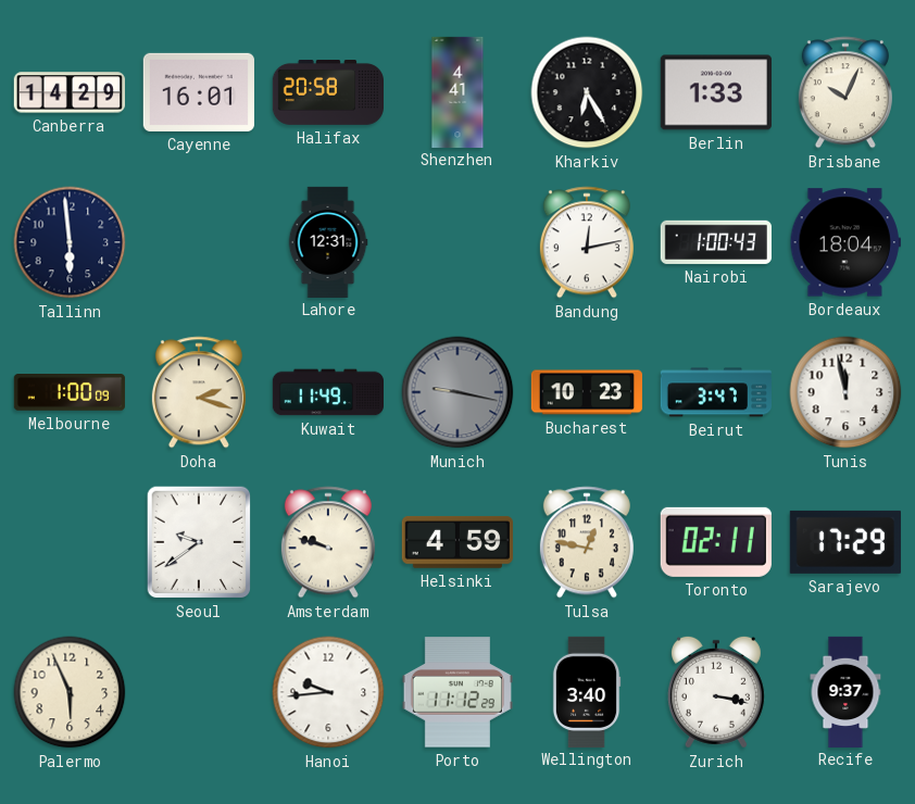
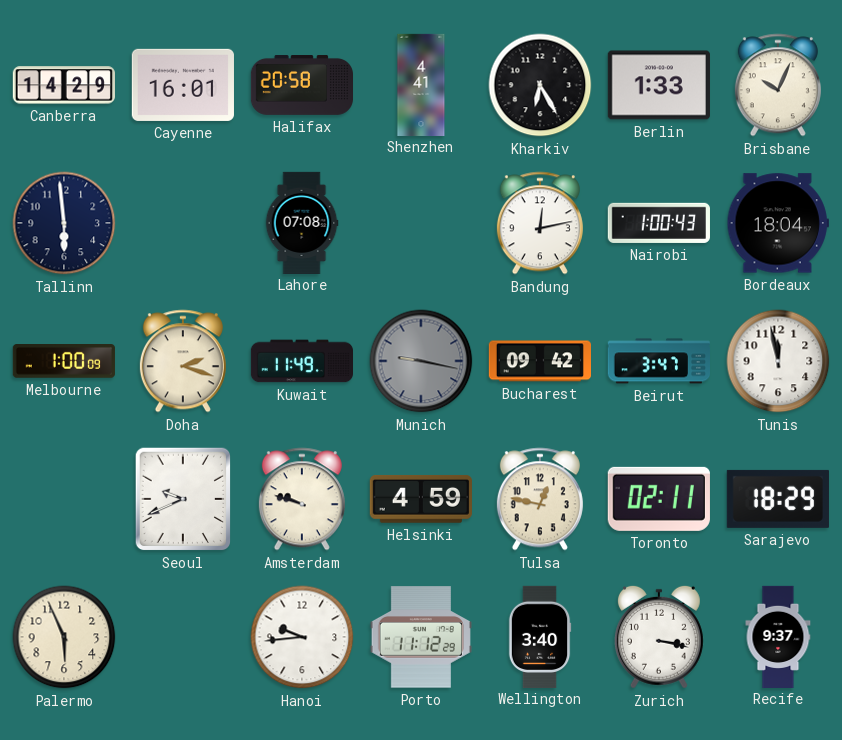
Lahore: 12:31 -> 07:08
Bucharest: 10:23 -> 09:42
Seoul: 9:39 -> 9:41
Sarajevo: 17:29 -> 18:29
